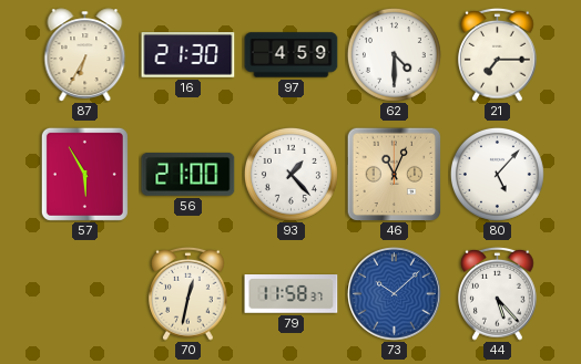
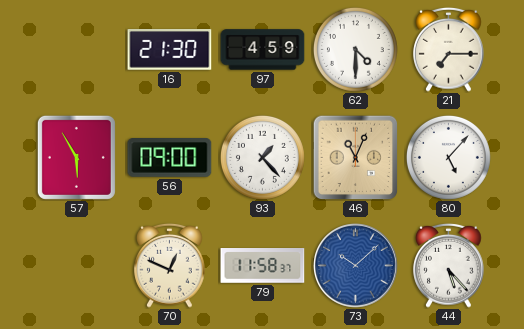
87: 6:35 -> none
56: 21:00 -> 09:00
70: 12:32 -> 12:49
